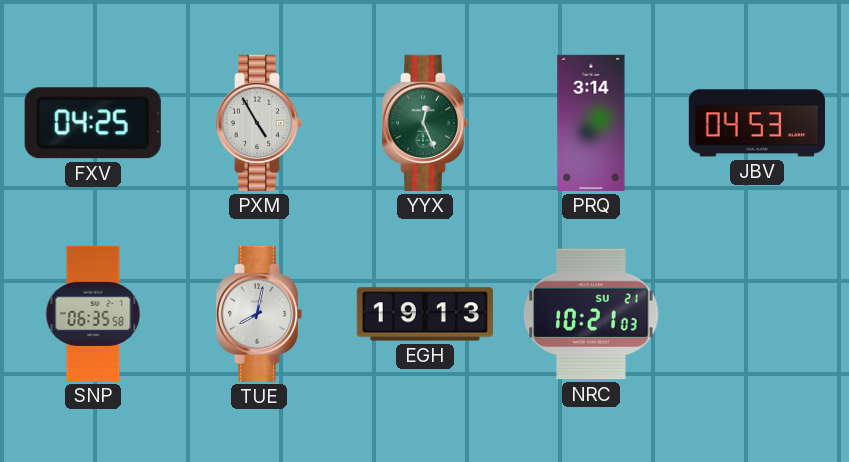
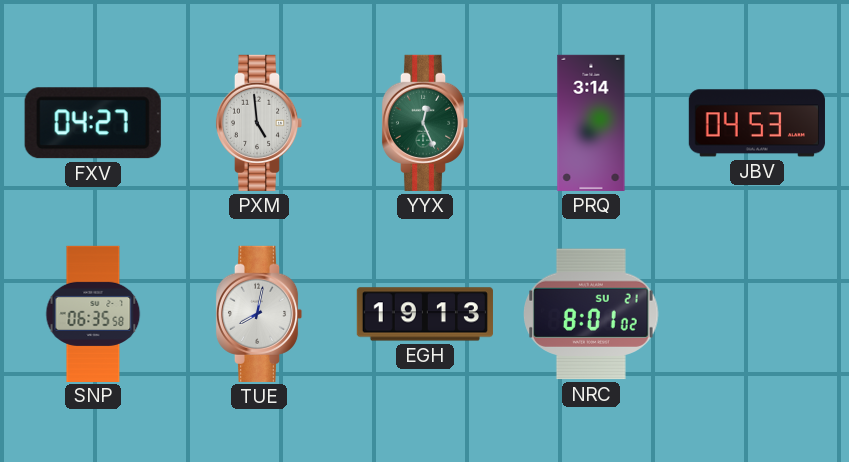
FXV: 04:25 -> 04:27
PXM: 4:55 -> 4:59
NRC: 10:21 -> 8:01
